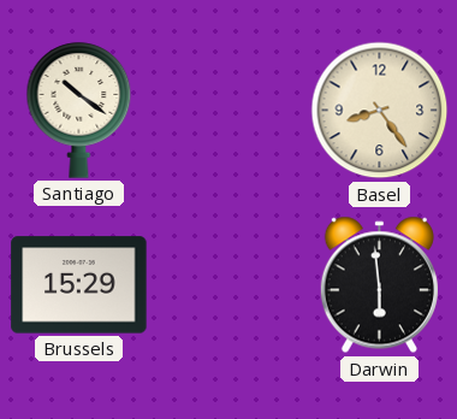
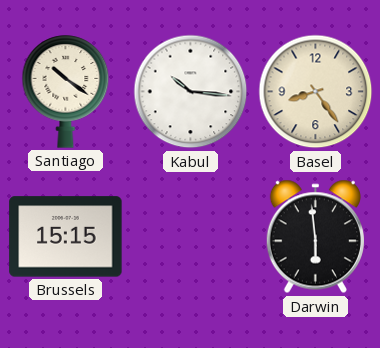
Kabul: none -> 10:16
Brussels: 15:29 -> 15:15
